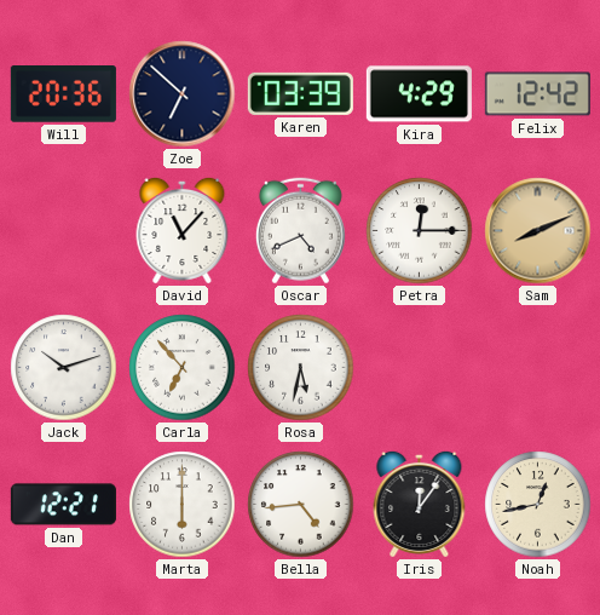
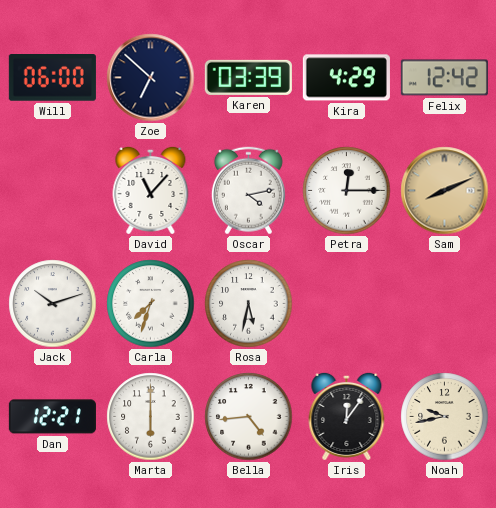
Will: 20:36 -> 06:00
Oscar: 4:41 -> 4:13
Carla: 6:53 -> 7:33
Noah: 12:43 -> 9:43
